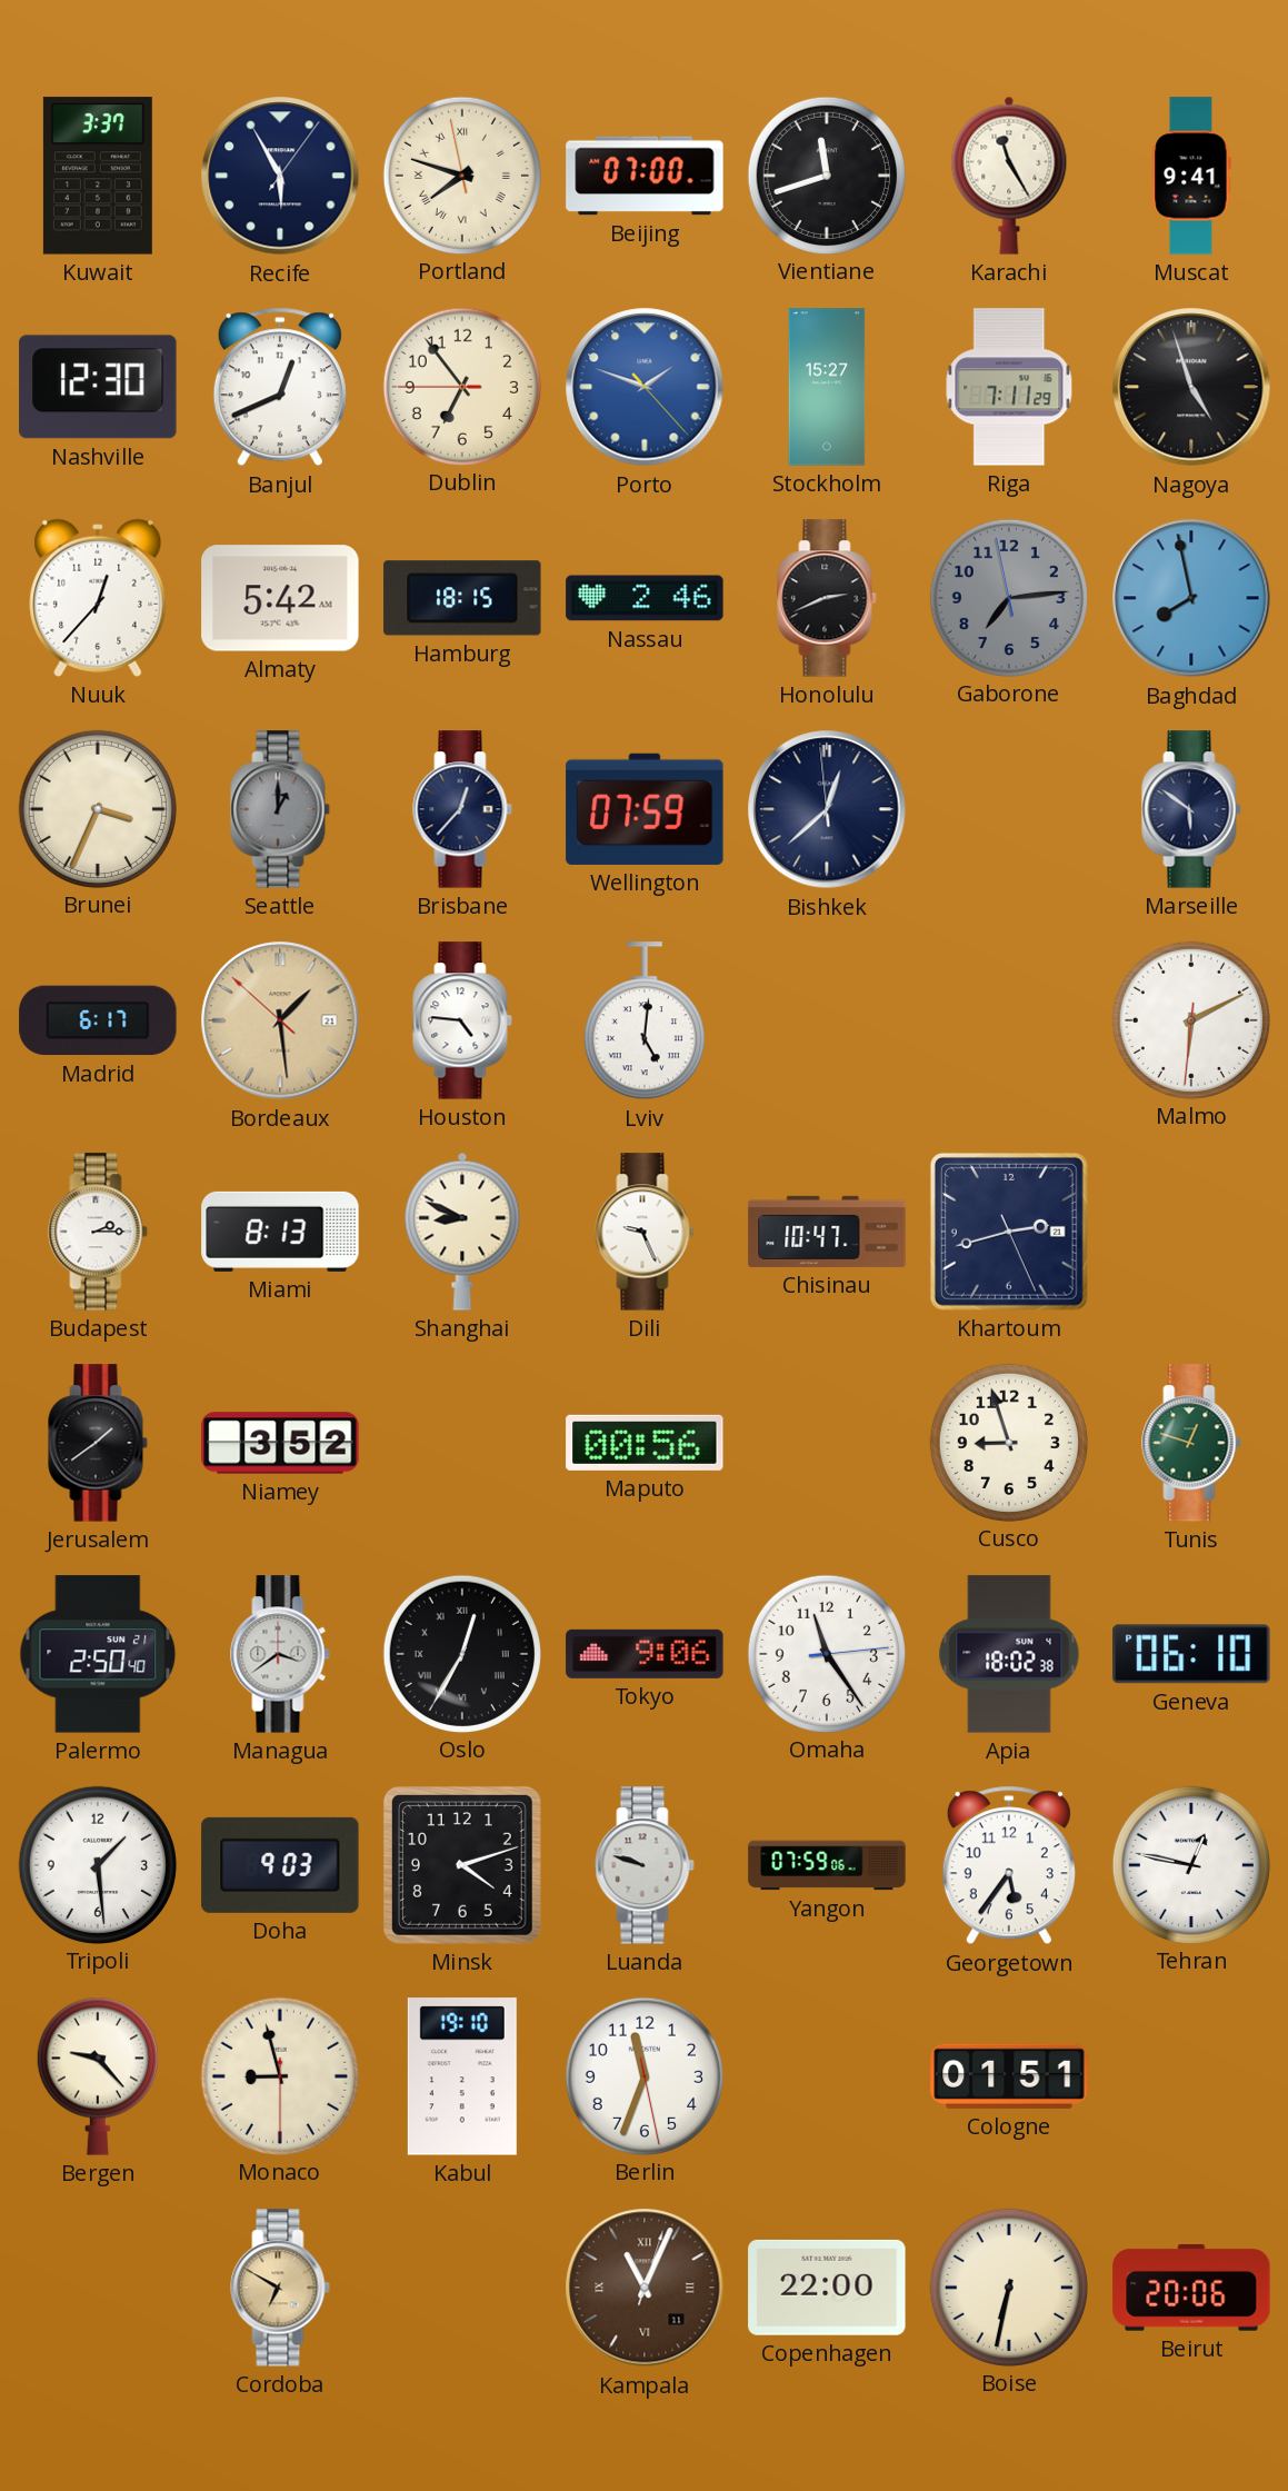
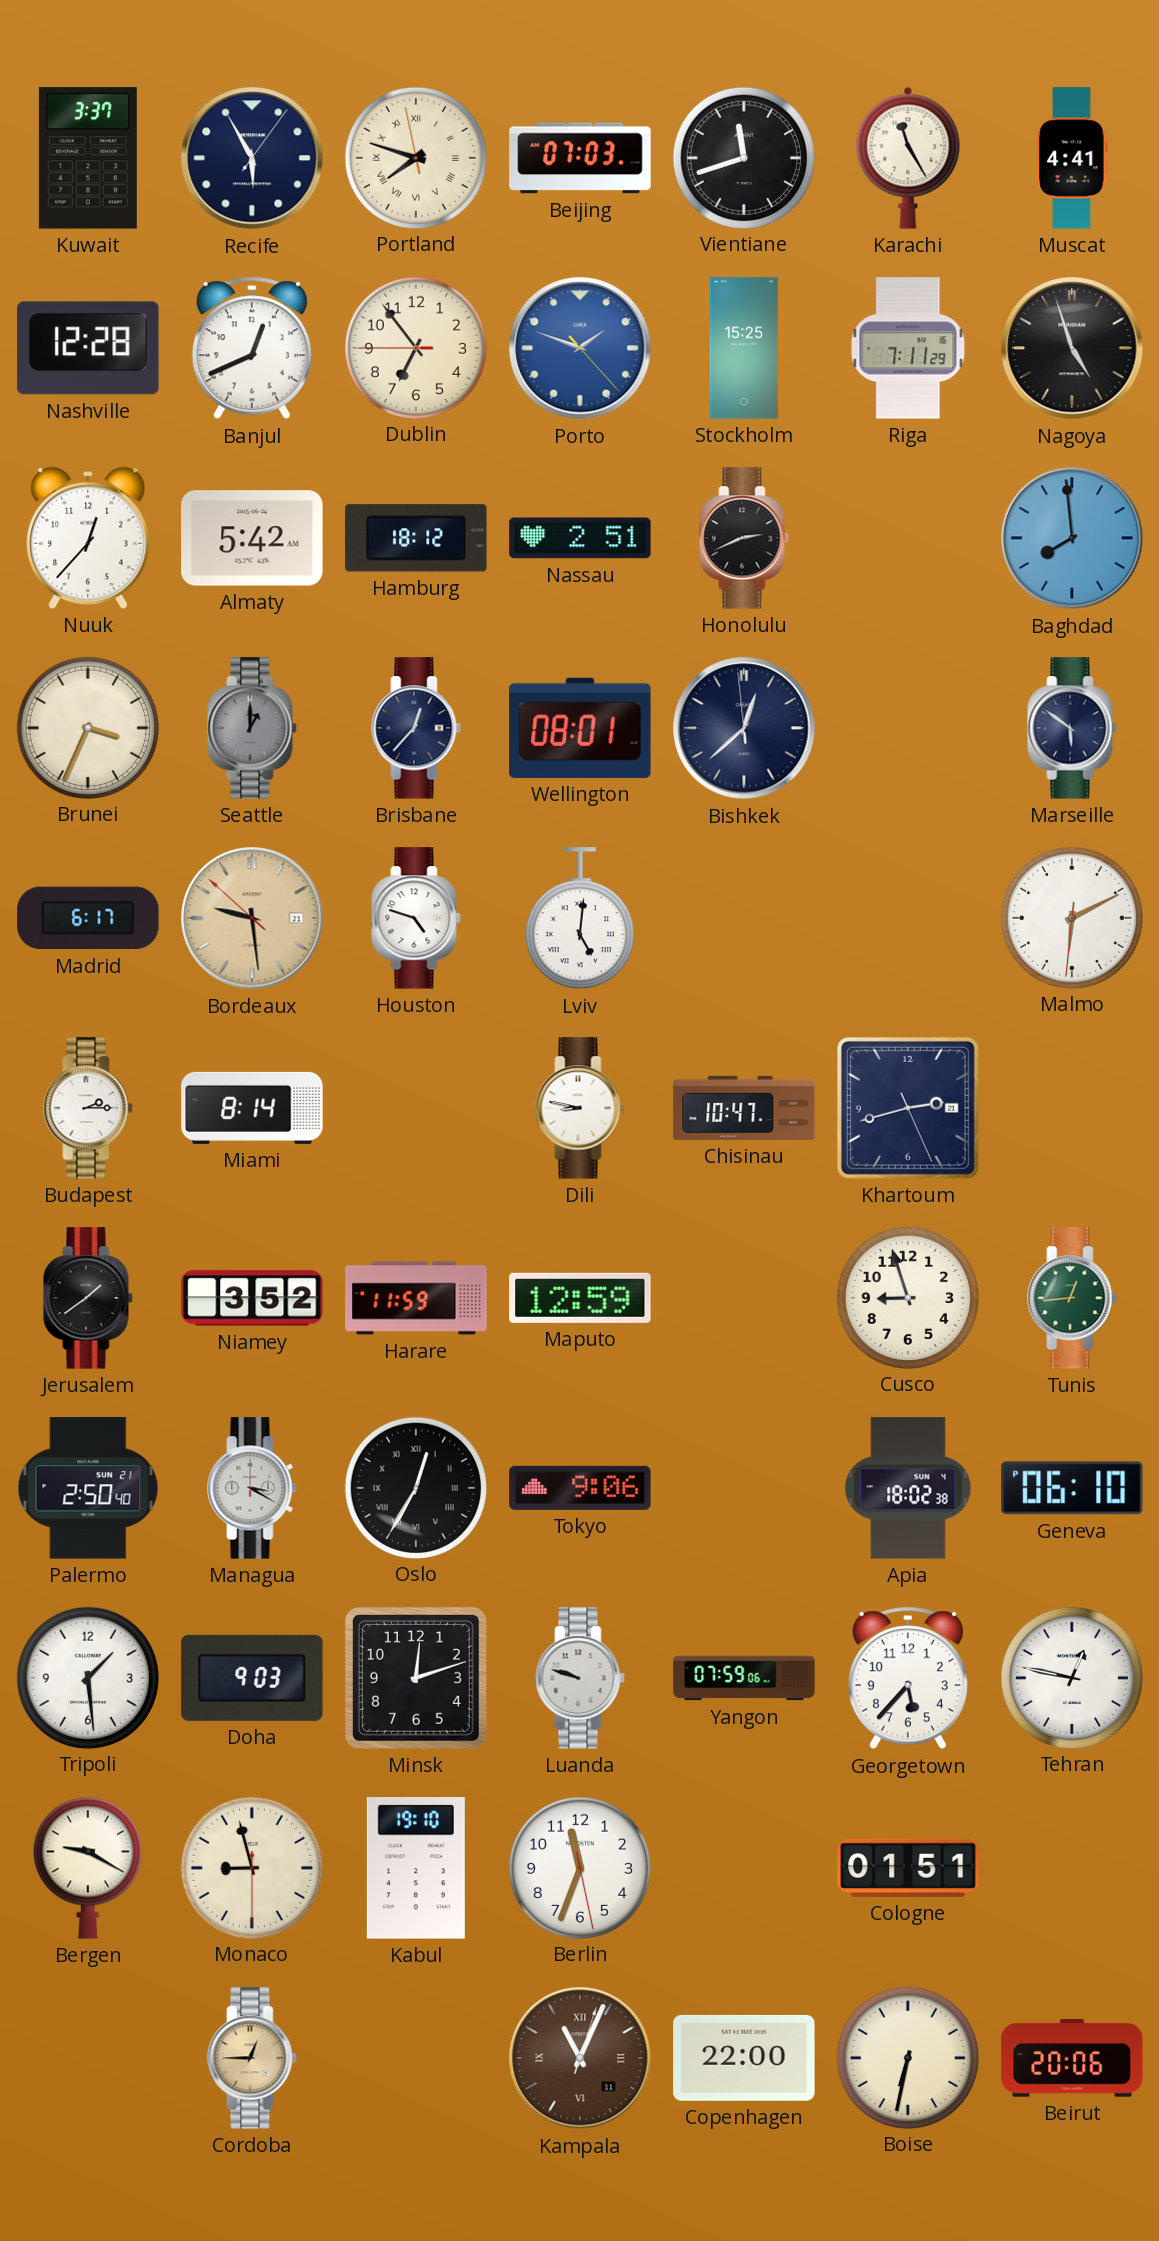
Beijing: 07:00 -> 07:03
Muscat: 9:41 -> 4:41
Nashville: 12:30 -> 12:28
Stockholm: 15:27 -> 15:25
Hamburg: 18:15 -> 18:12
Nassau: 2:46 -> 2:51
Gaborone: 7:13 -> none
Baghdad: 7:58 -> 7:59
Wellington: 07:59 -> 08:01
Bordeaux: 1:28 -> 9:28
Houston: 4:46 -> 4:48
Miami: 8:13 -> 8:14
Shanghai: 8:49 -> none
Dili: 9:26 -> 8:47
Harare: none -> 11:59
Maputo: 00:56 -> 12:59
Tunis: 12:48 -> 12:44
Managua: 3:39 -> 3:20
Omaha: 11:24 -> none
Minsk: 4:12 -> 12:12
Georgetown: 5:36 -> 5:37
Bergen: 9:23 -> 9:20
Cordoba: 6:50 -> 12:45
